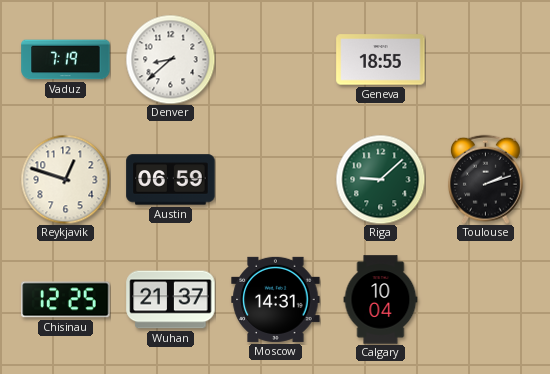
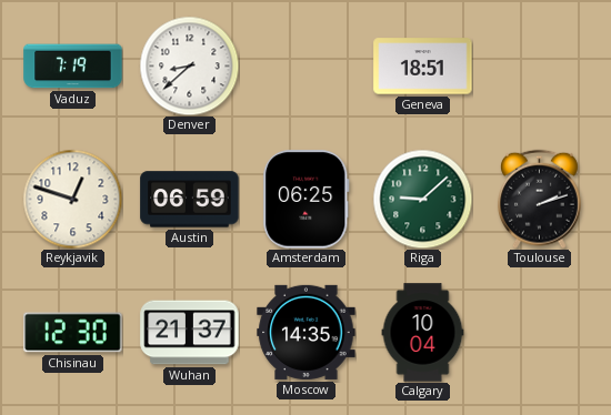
Geneva: 18:55 -> 18:51
Amsterdam: none -> 06:25
Chisinau: 12:25 -> 12:30
Moscow: 14:31 -> 14:35
